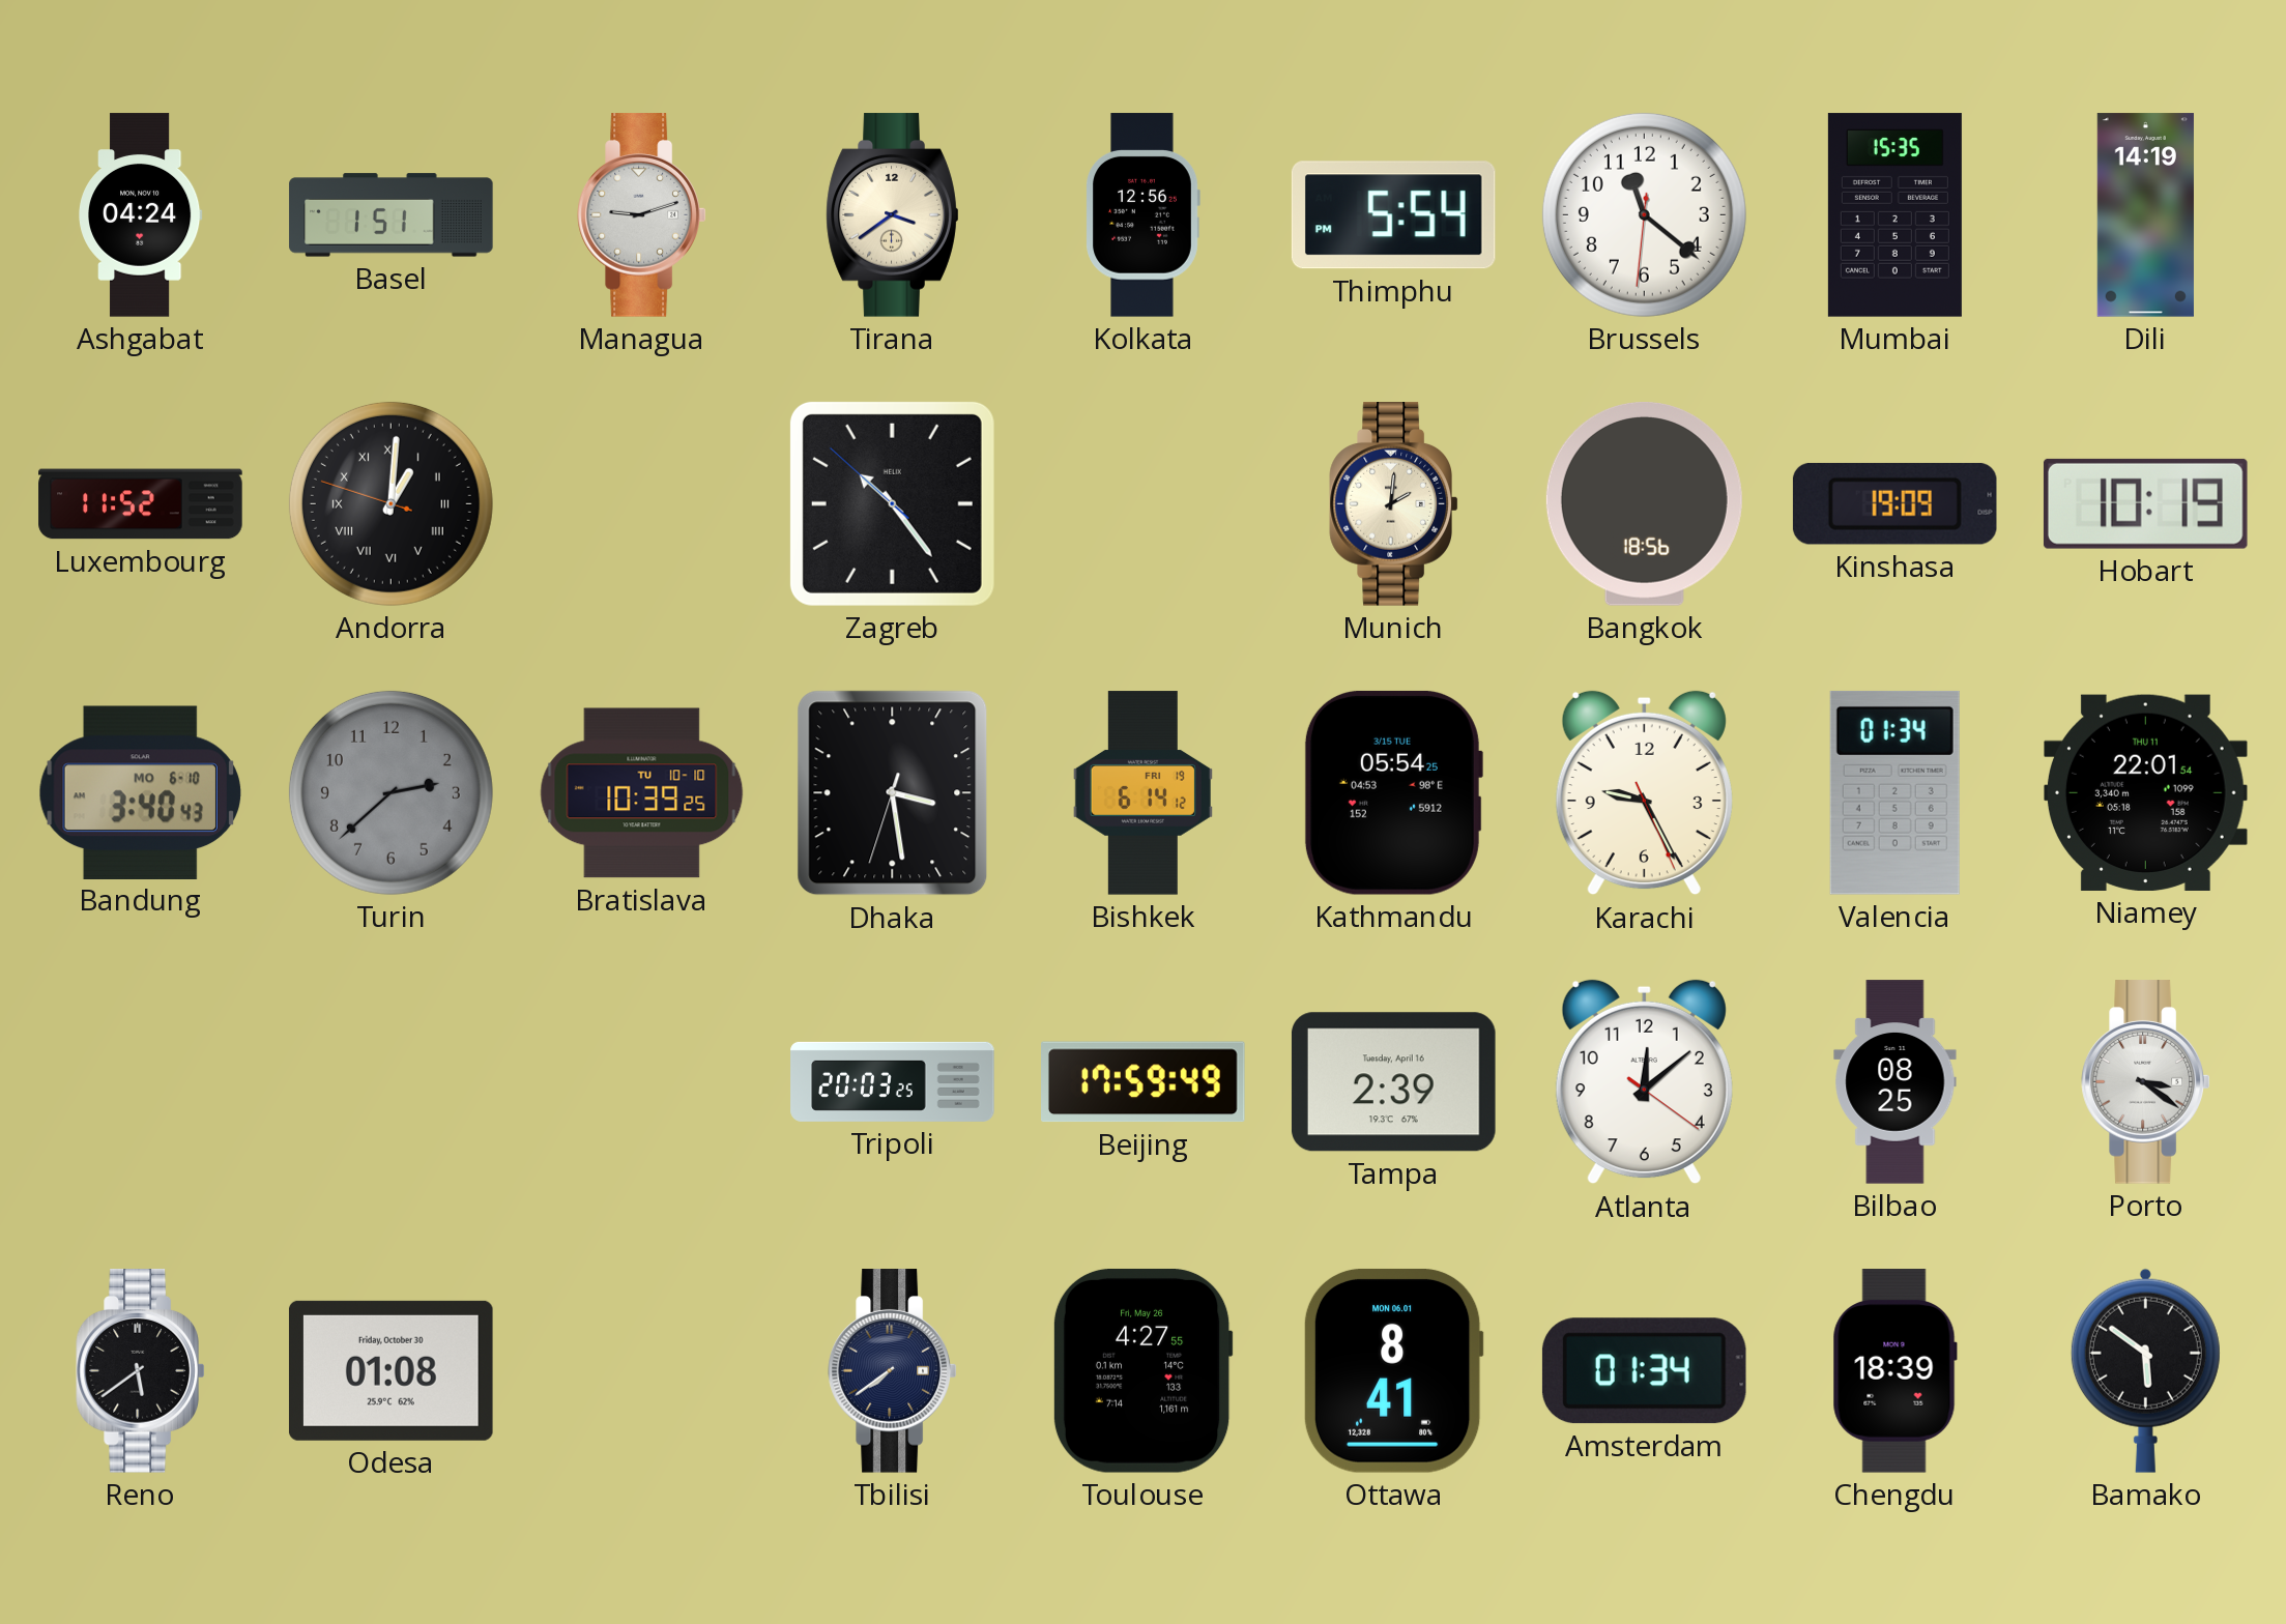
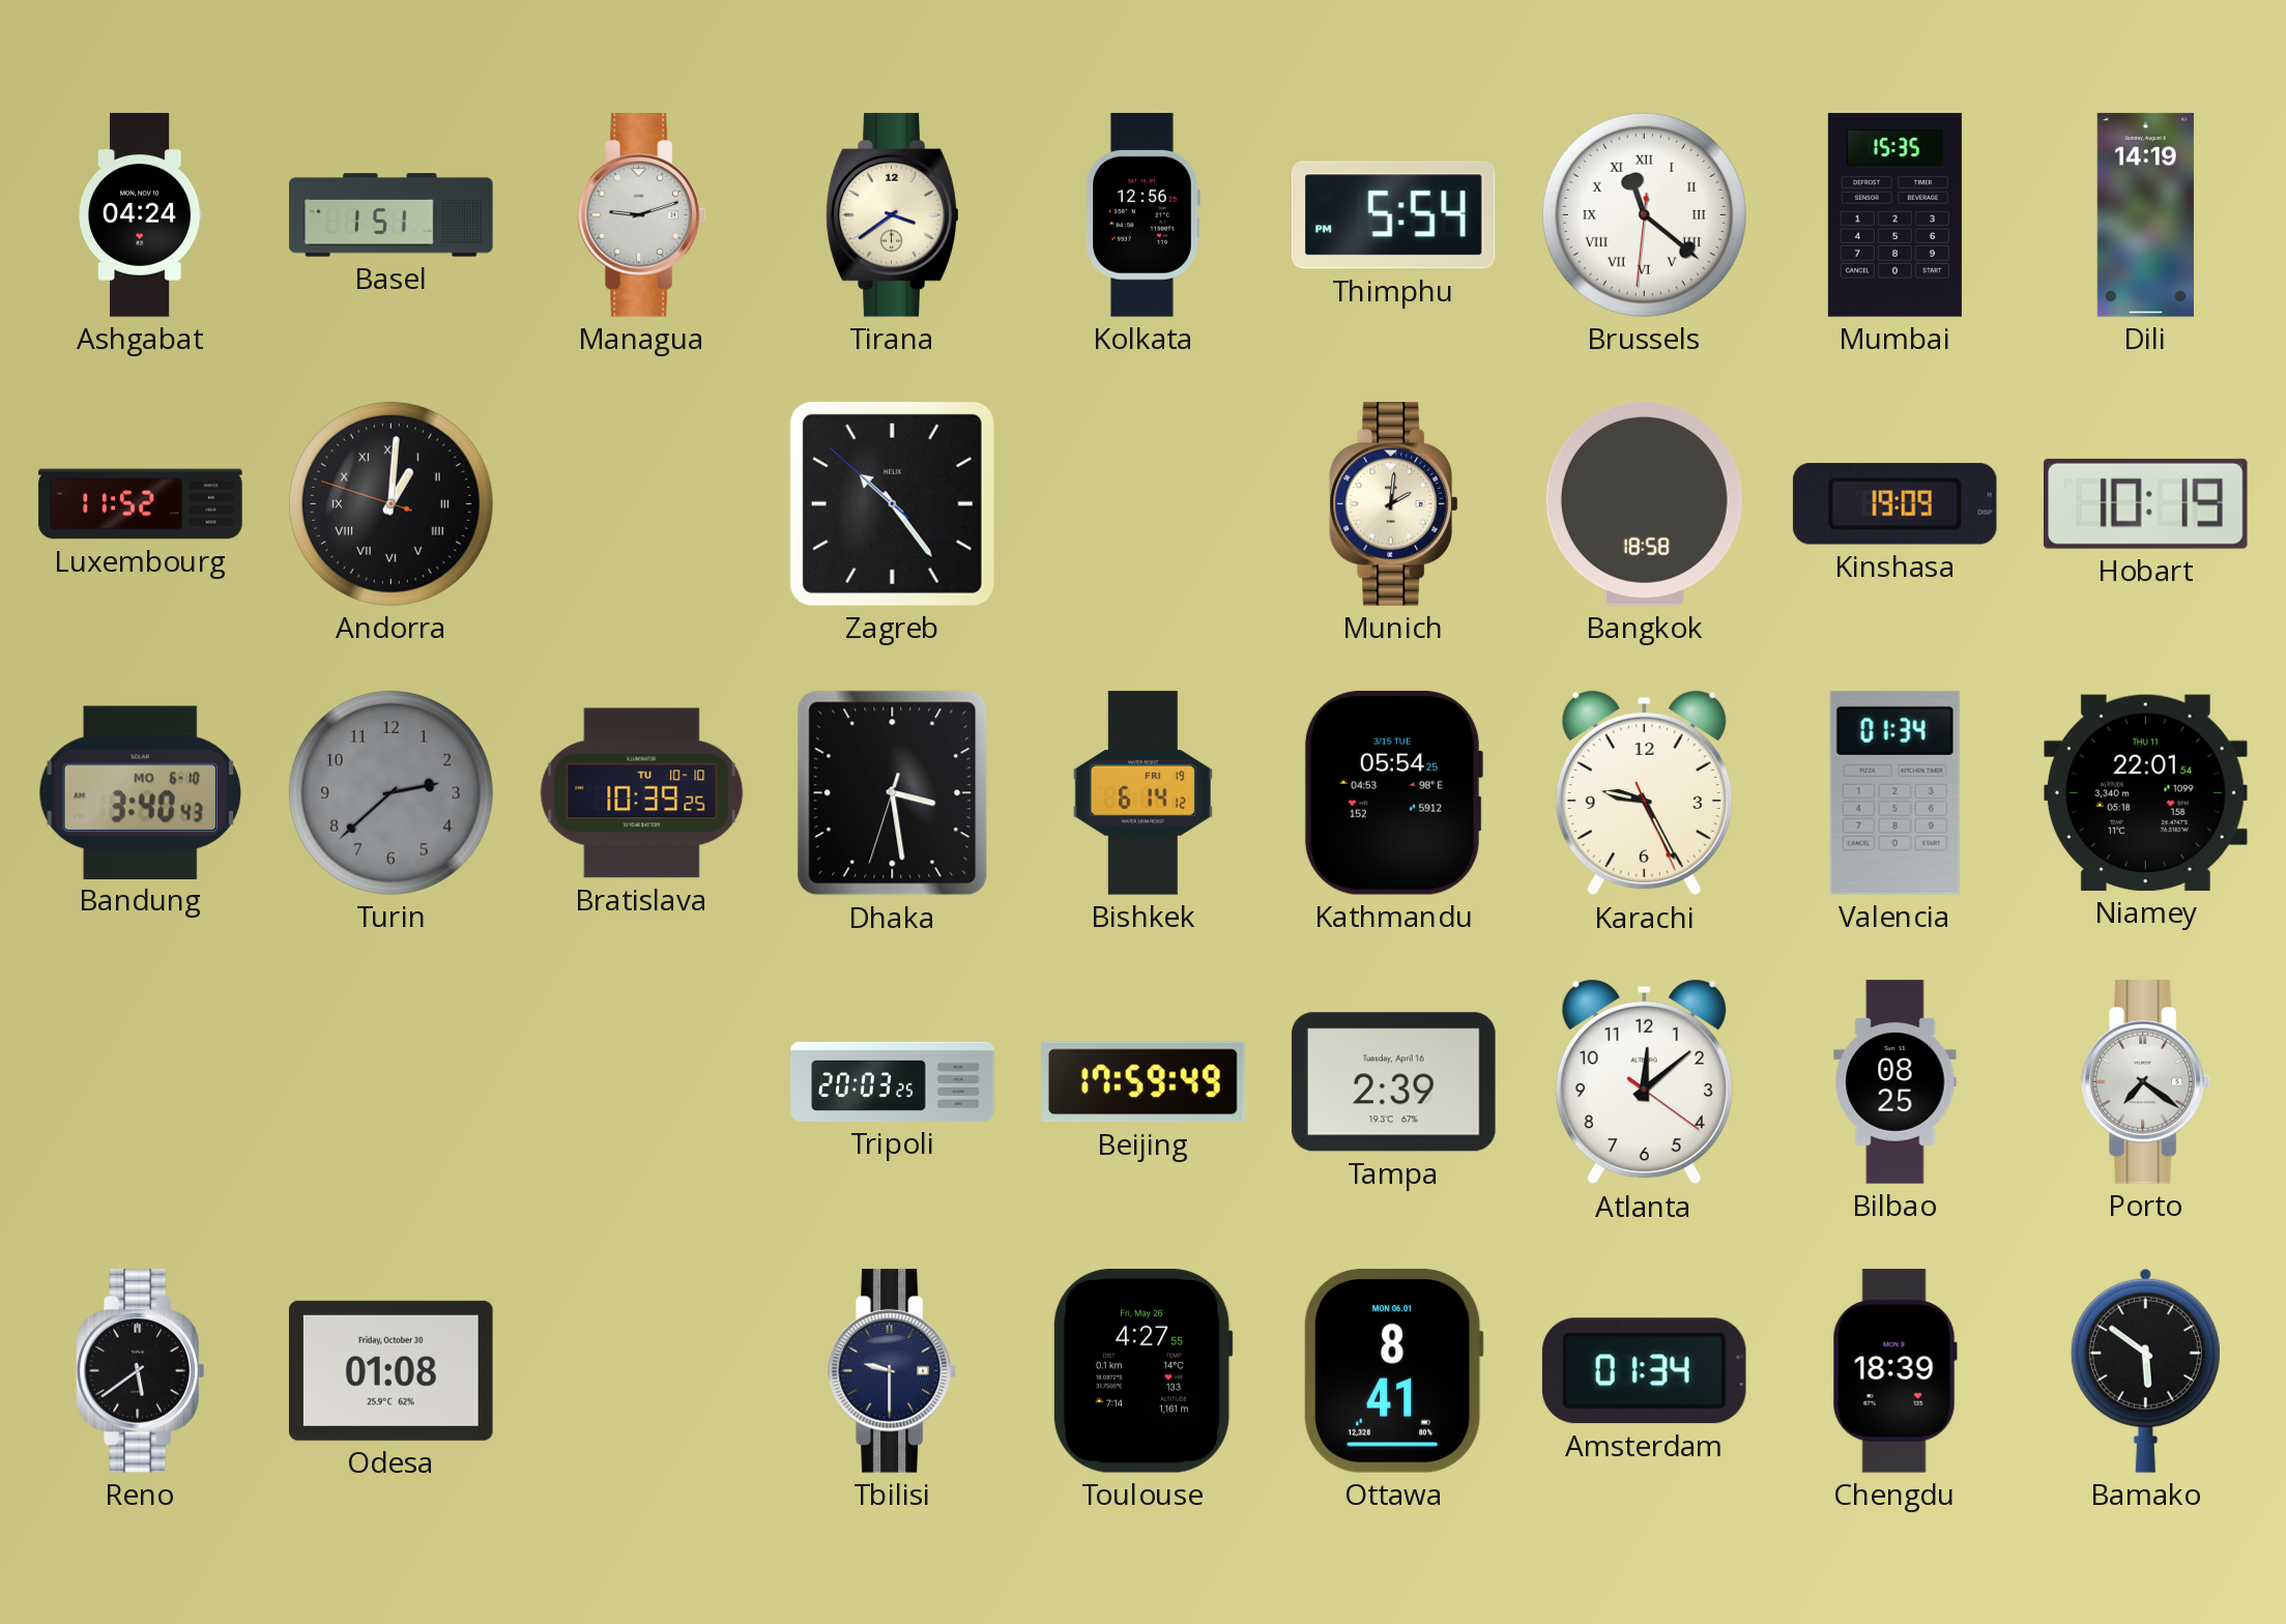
Brussels numerals: Arabic -> Roman
Bangkok: 18:56 -> 18:58
Porto: 3:21 -> 7:21
Tbilisi: 7:39 -> 9:30
